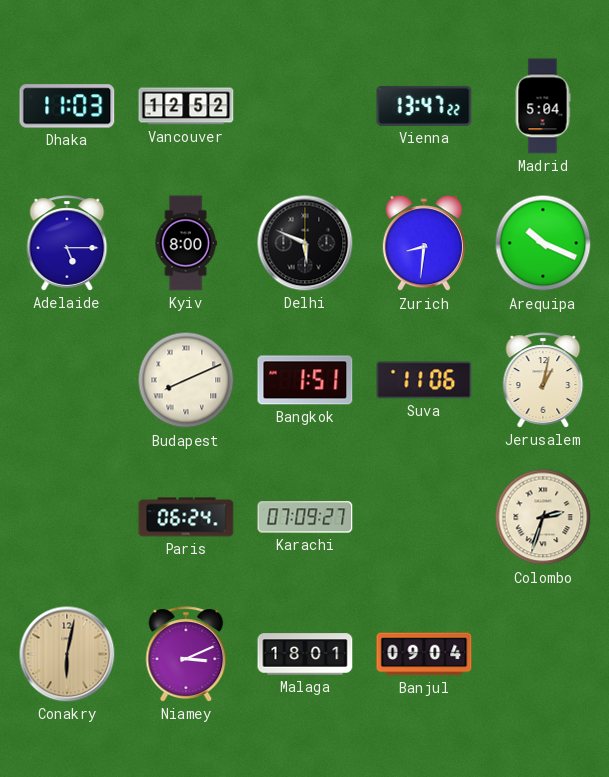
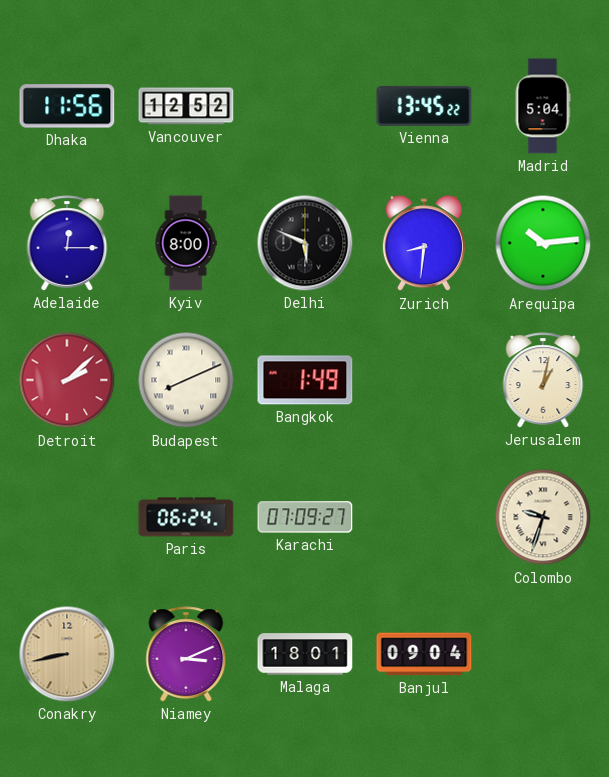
Dhaka: 11:03 -> 11:56
Vienna: 13:47 -> 13:45
Adelaide: 5:15 -> 12:15
Arequipa: 10:19 -> 10:14
Detroit: none -> 2:08
Bangkok: 1:51 -> 1:49
Suva: 11:06 -> none
Colombo: 2:33 -> 9:33
Conakry: 6:02 -> 8:43
